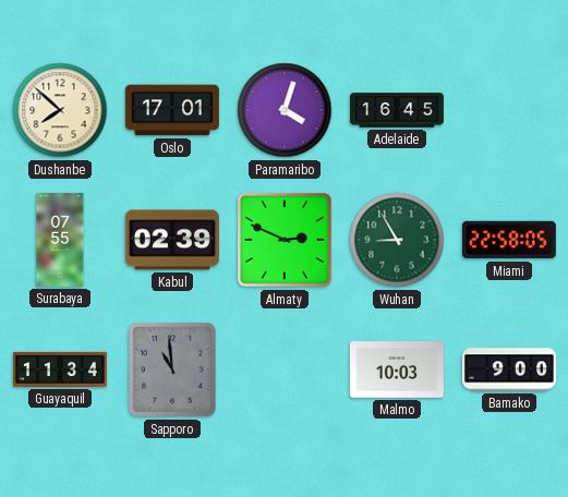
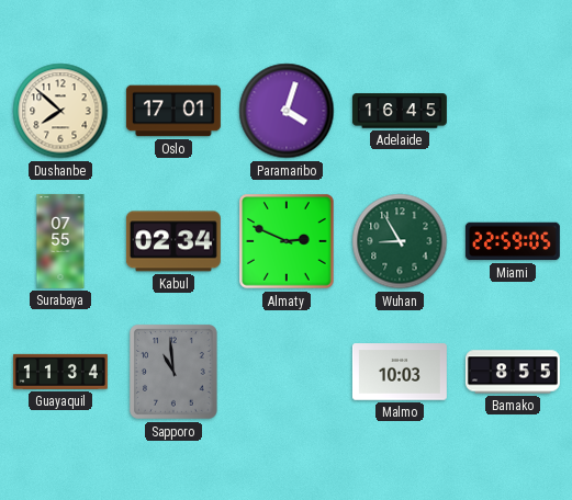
Kabul: 02:39 -> 02:34
Miami: 22:58 -> 22:59
Bamako: 9:00 -> 8:55
